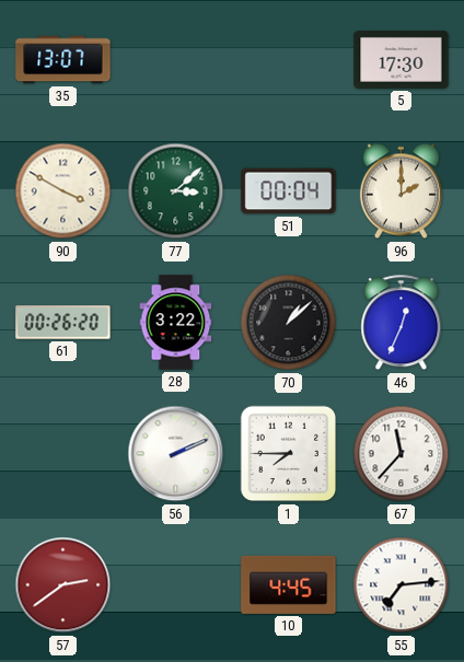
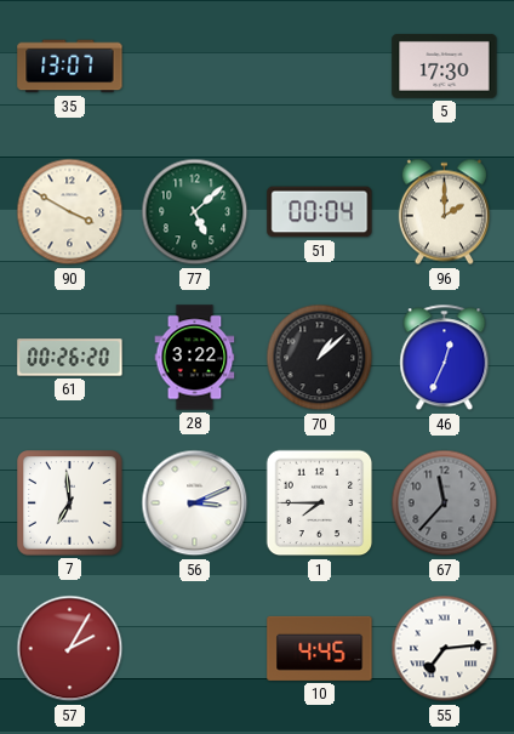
77: 3:08 -> 5:08
7: none -> 6:59
56: 2:11 -> 3:11
67 dial: white -> grey
57: 2:39 -> 2:05
